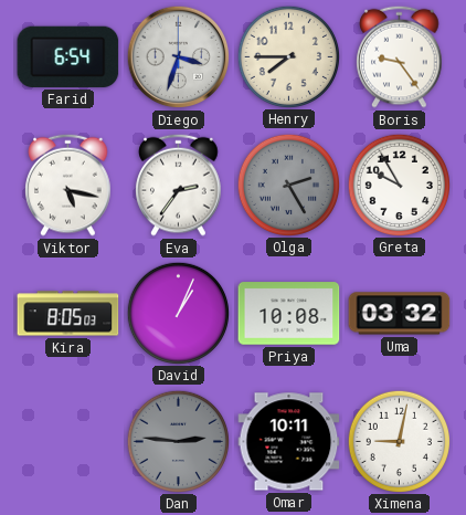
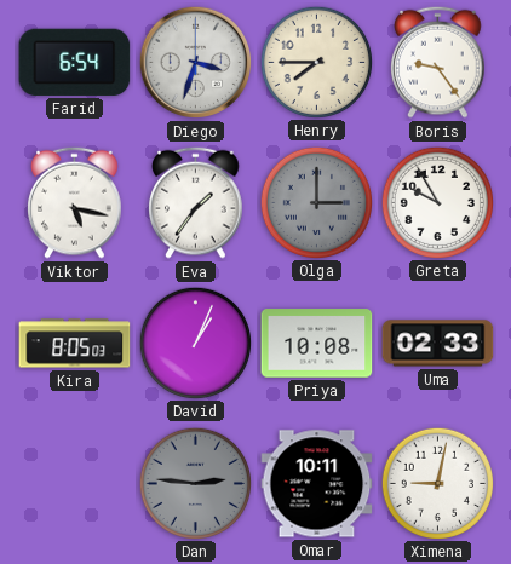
Eva: 2:36 -> 1:36
Olga: 2:25 -> 3:00
Uma: 03:32 -> 02:33
